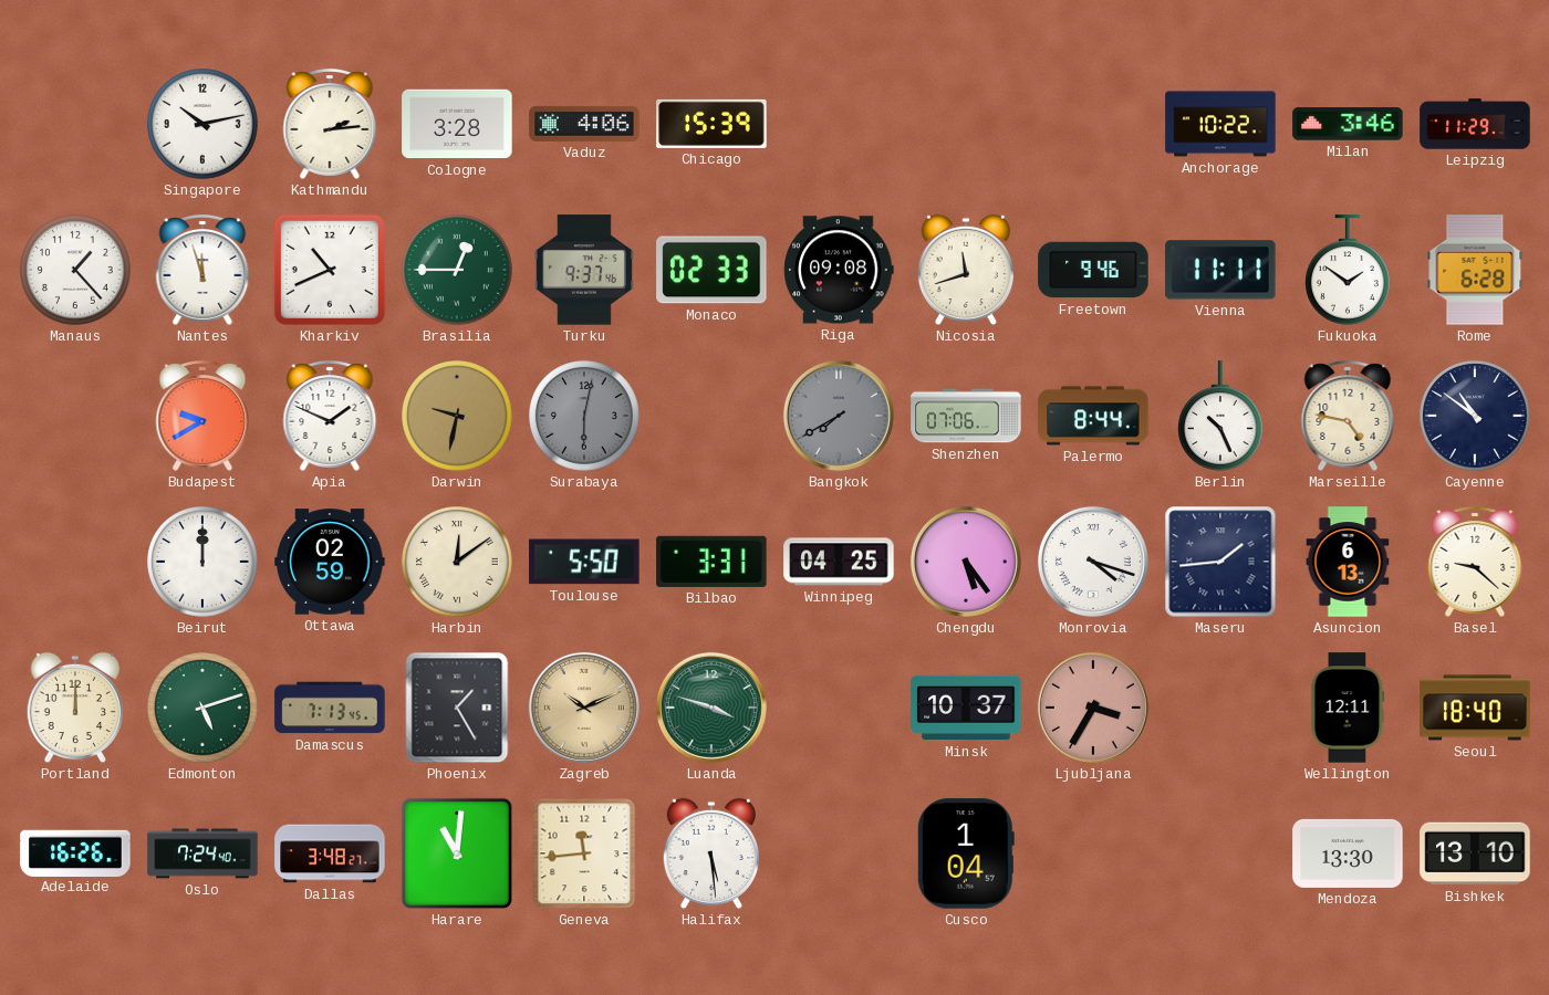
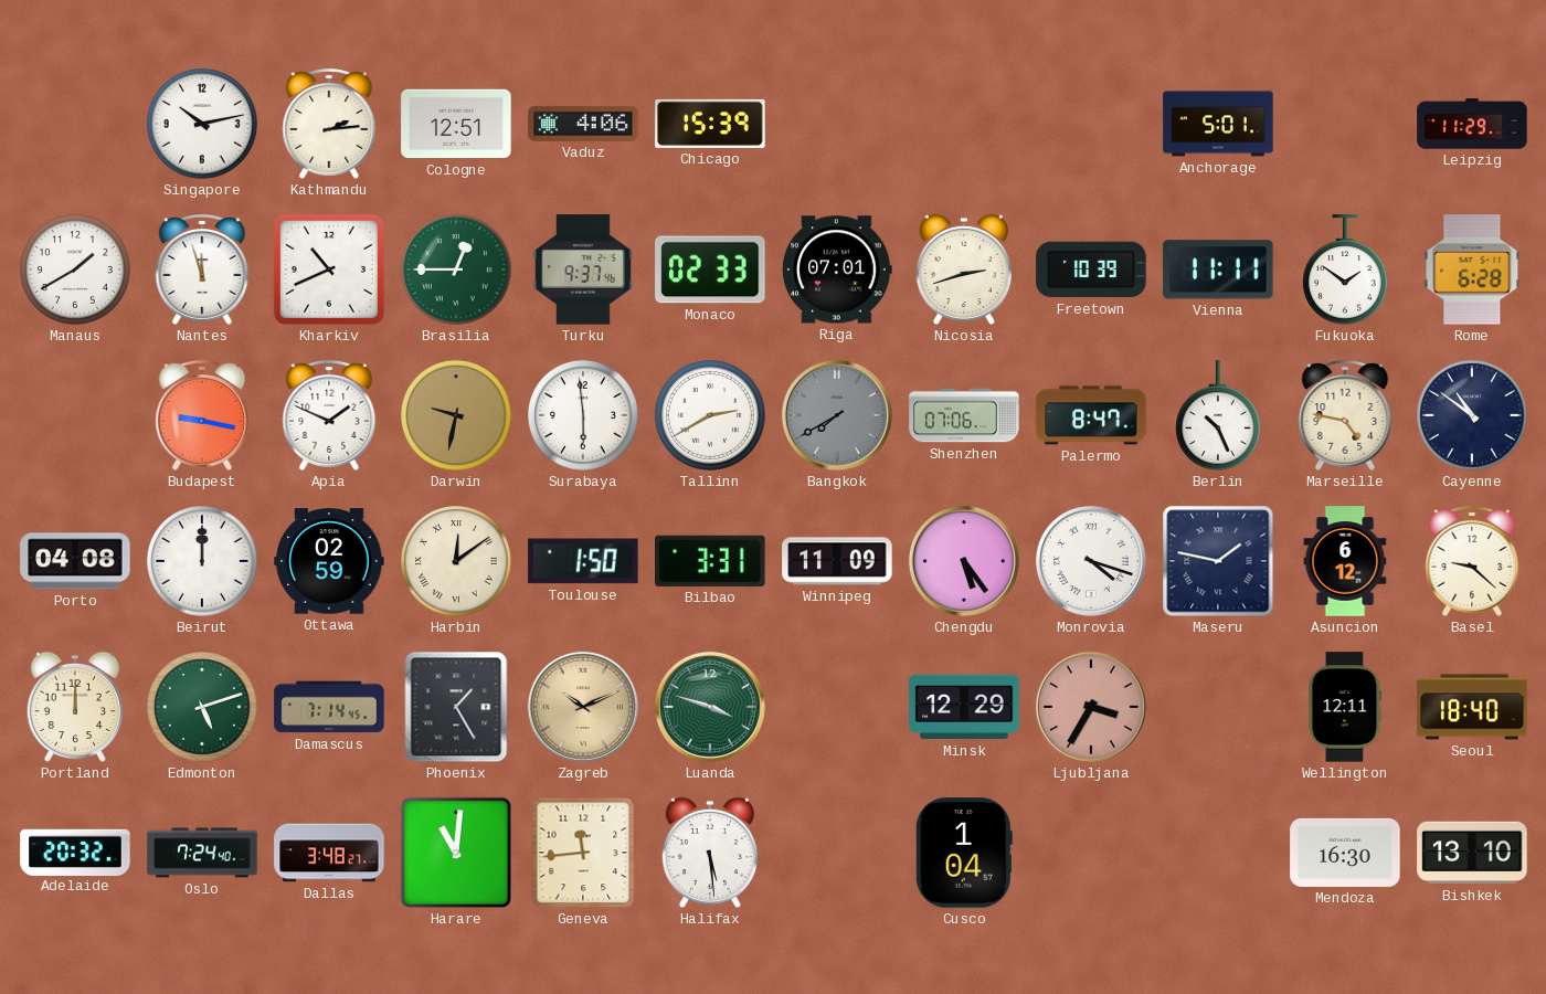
Cologne: 3:28 -> 12:51
Anchorage: 10:22 -> 5:01
Milan: 3:46 -> none
Manaus: 1:23 -> 1:40
Riga: 09:08 -> 07:01
Nicosia: 11:42 -> 2:42
Freetown: 9:46 -> 10:39
Budapest: 9:40 -> 9:17
Surabaya: 6:02 -> 5:59
Surabaya dial: grey -> white
Tallinn: none -> 2:40
Palermo: 8:44 -> 8:47
Porto: none -> 04:08
Toulouse: 5:50 -> 1:50
Winnipeg: 04:25 -> 11:09
Maseru: 1:44 -> 1:47
Asuncion: 6:13 -> 6:12
Damascus: 7:13 -> 7:14
Minsk: 10:37 -> 12:29
Adelaide: 16:26 -> 20:32
Mendoza: 13:30 -> 16:30
